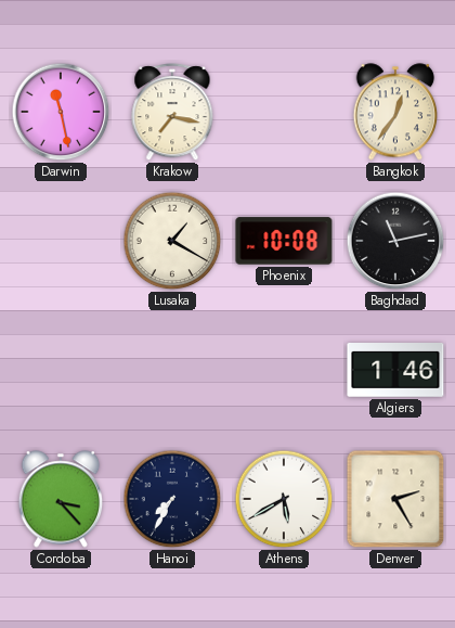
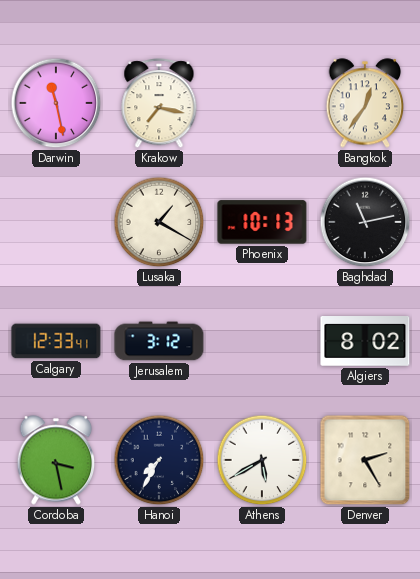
Phoenix: 10:08 -> 10:13
Calgary: none -> 12:33
Jerusalem: none -> 3:12
Algiers: 1:46 -> 8:02
Cordoba: 3:23 -> 3:28
